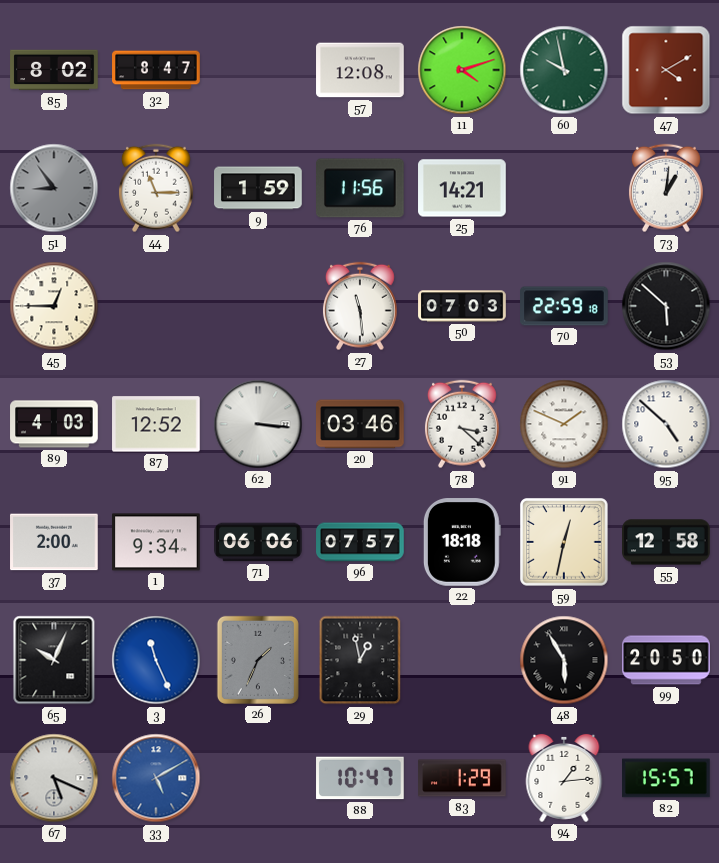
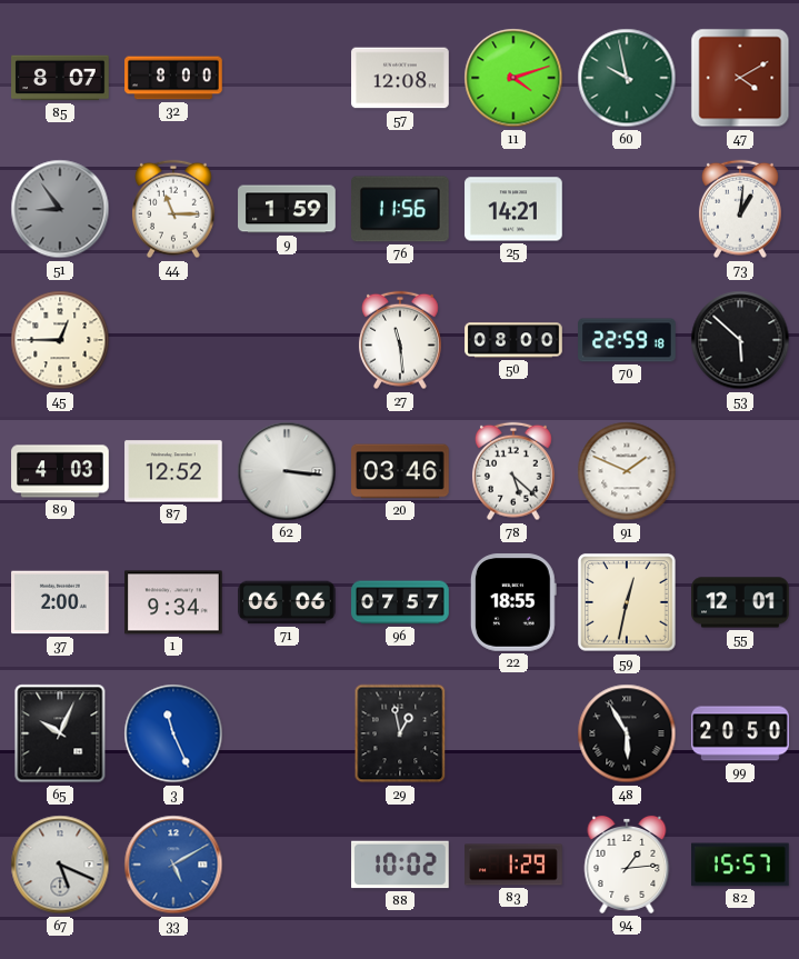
85: 8:02 -> 8:07
32: 8:47 -> 8:00
50: 07:03 -> 08:00
78: 3:22 -> 5:22
95: 4:52 -> none
22: 18:18 -> 18:55
55: 12:58 -> 12:01
26: 1:34 -> none
88: 10:47 -> 10:02
